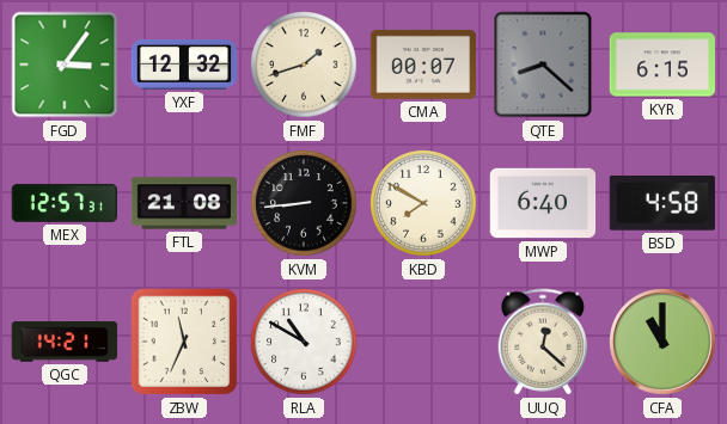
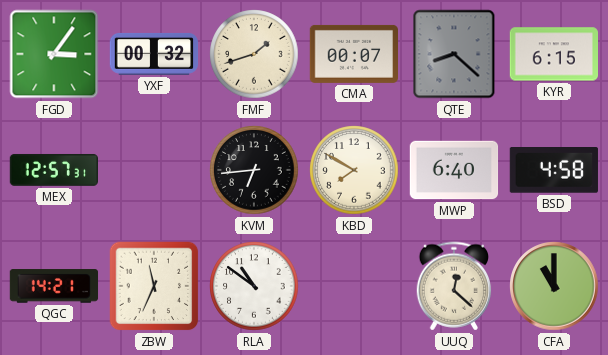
YXF: 12:32 -> 00:32
FTL: 21:08 -> none
KVM: 8:44 -> 6:44
RLA: 10:50 -> 10:51
